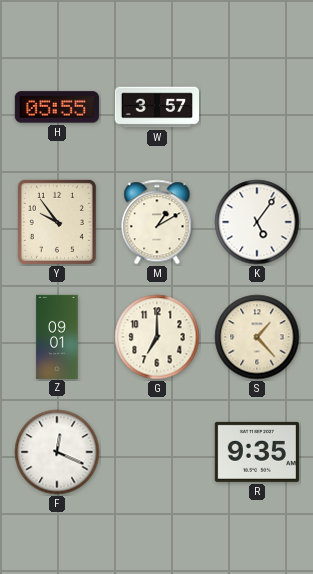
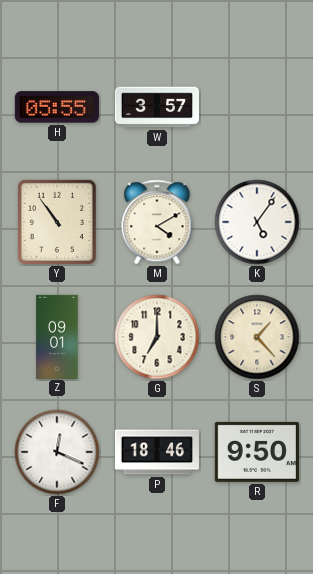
Y: 9:54 -> 10:54
M: 1:10 -> 4:10
P: none -> 18:46
R: 9:35 -> 9:50
